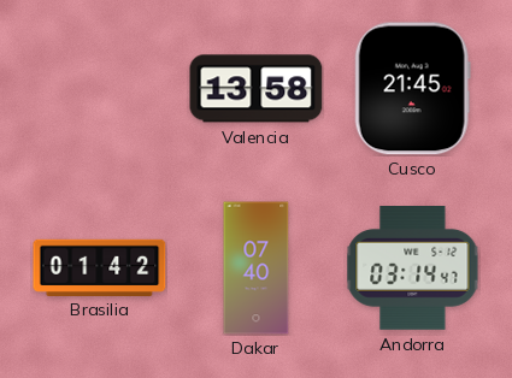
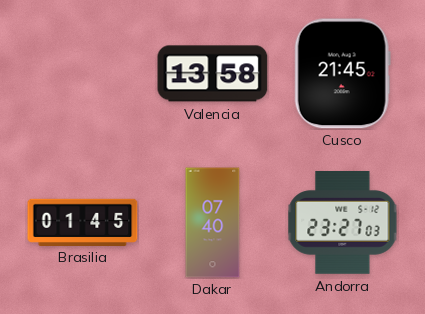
Brasilia: 01:42 -> 01:45
Andorra: 03:14 -> 23:27
